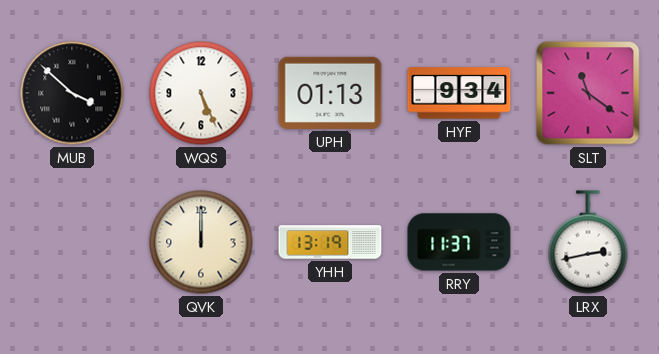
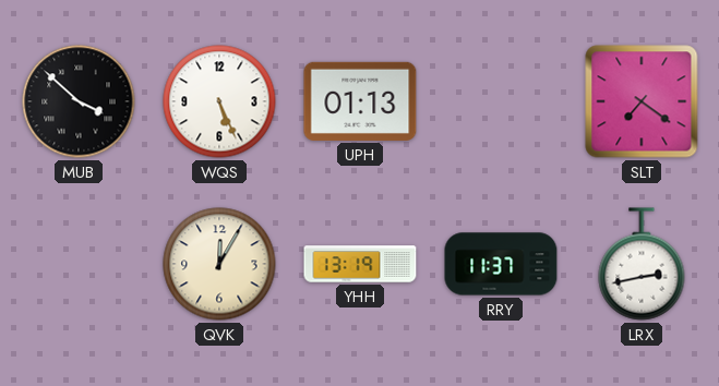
HYF: 9:34 -> none
SLT: 11:21 -> 7:21
QVK: 12:00 -> 12:05
